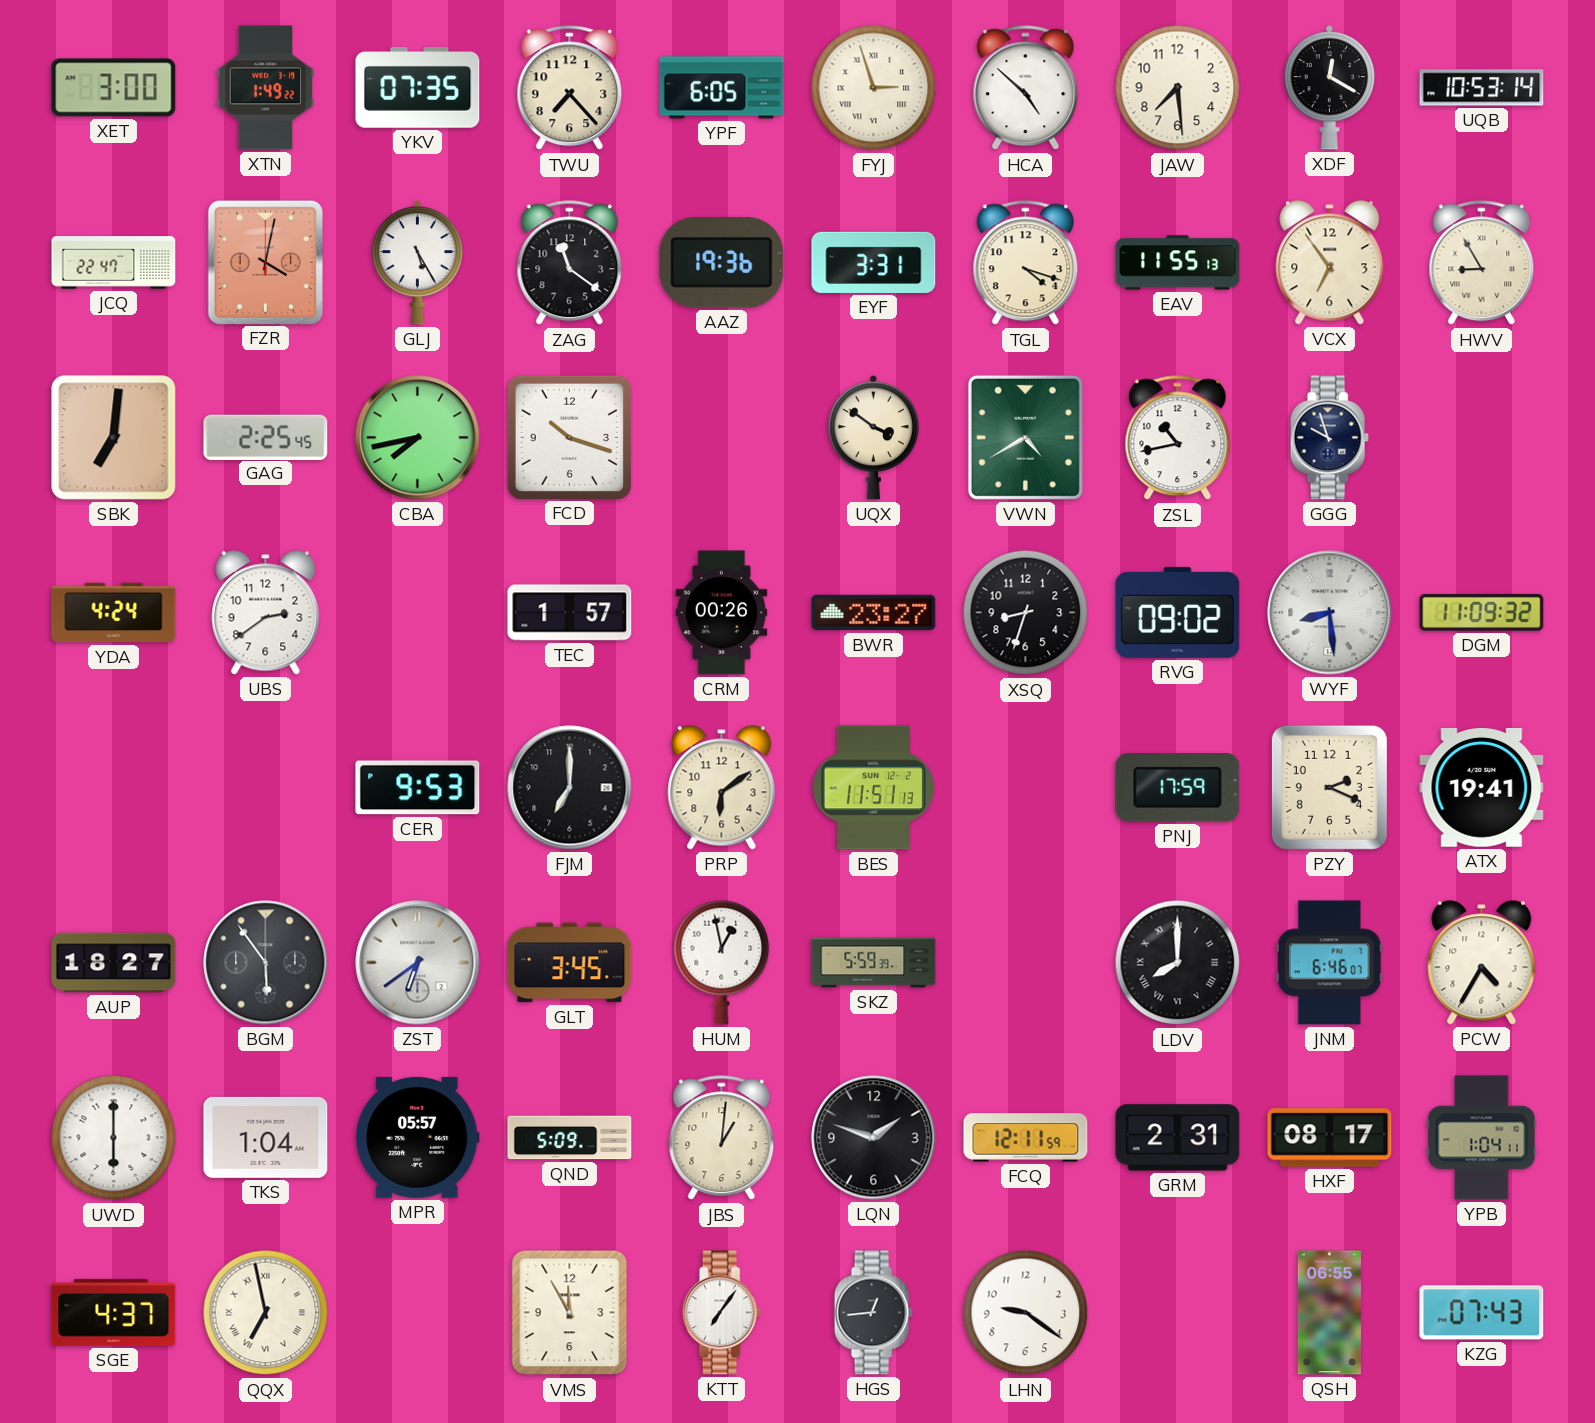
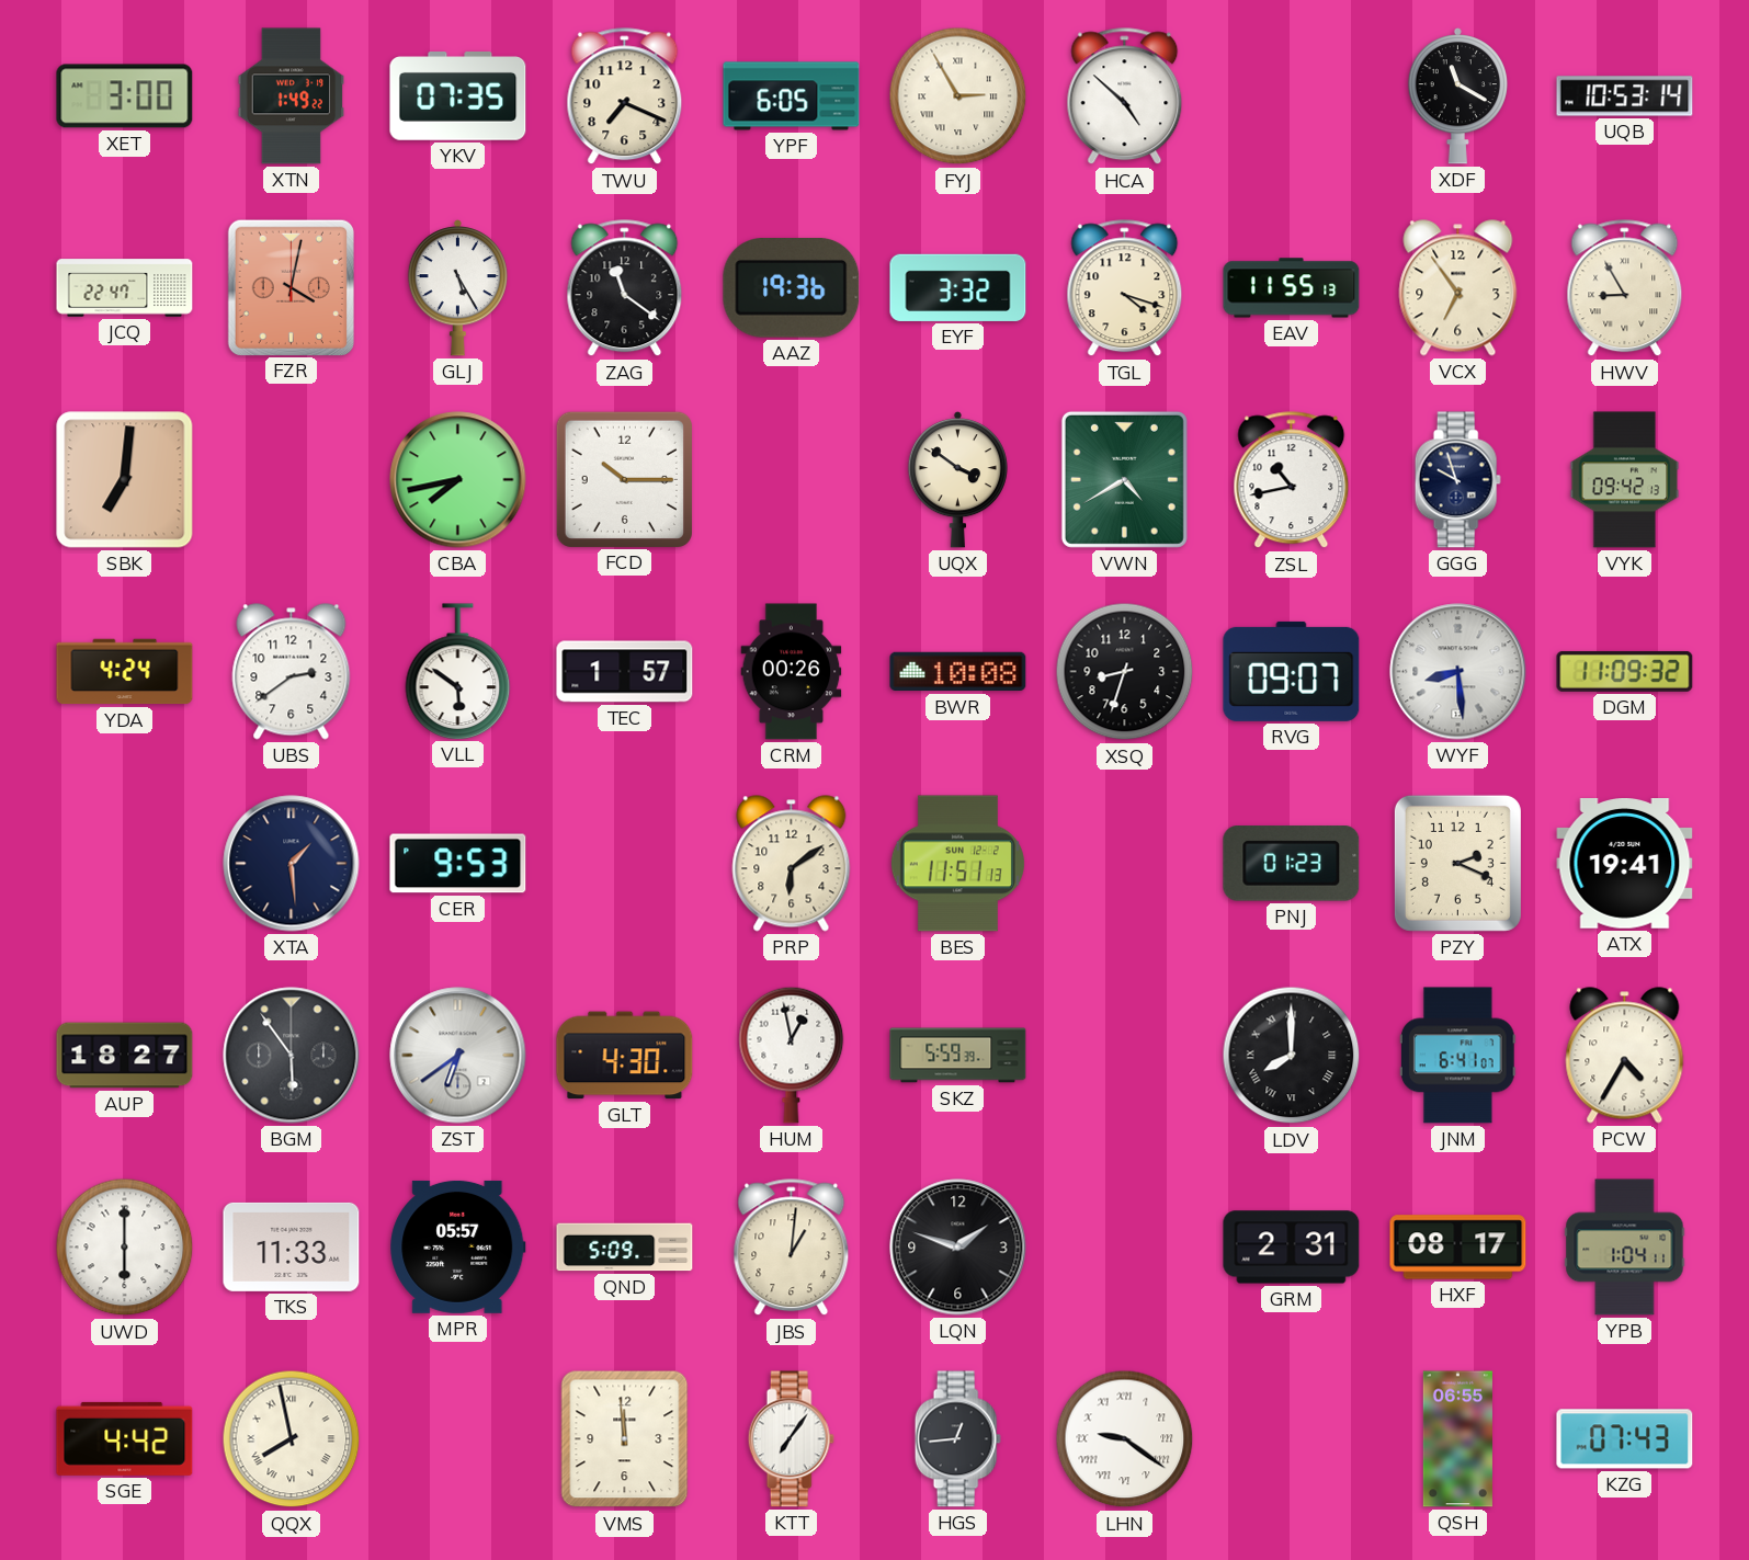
TWU: 7:23 -> 7:19
FYJ: 2:57 -> 2:55
JAW: 7:29 -> none
XDF: 12:20 -> 11:20
EYF: 3:31 -> 3:32
GAG: 2:25 -> none
FCD: 10:18 -> 10:15
VYK: none -> 09:42
VLL: none -> 5:51
BWR: 23:27 -> 10:08
RVG: 09:02 -> 09:07
XTA: none -> 1:29
FJM: 7:00 -> none
PNJ: 17:59 -> 01:23
GLT: 3:45 -> 4:30
JNM: 6:46 -> 6:41
TKS: 1:04 -> 11:33
FCQ: 12:11 -> none
SGE: 4:37 -> 4:42
QQX: 6:58 -> 7:58
VMS: 11:55 -> 11:59
LHN numerals: Arabic -> Roman
